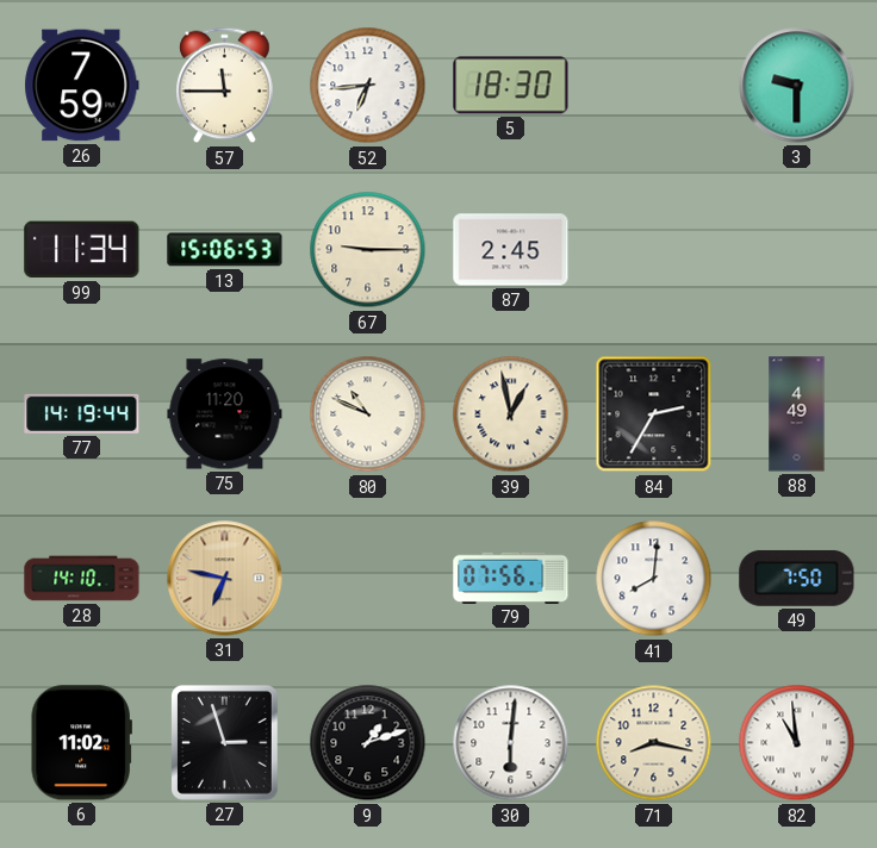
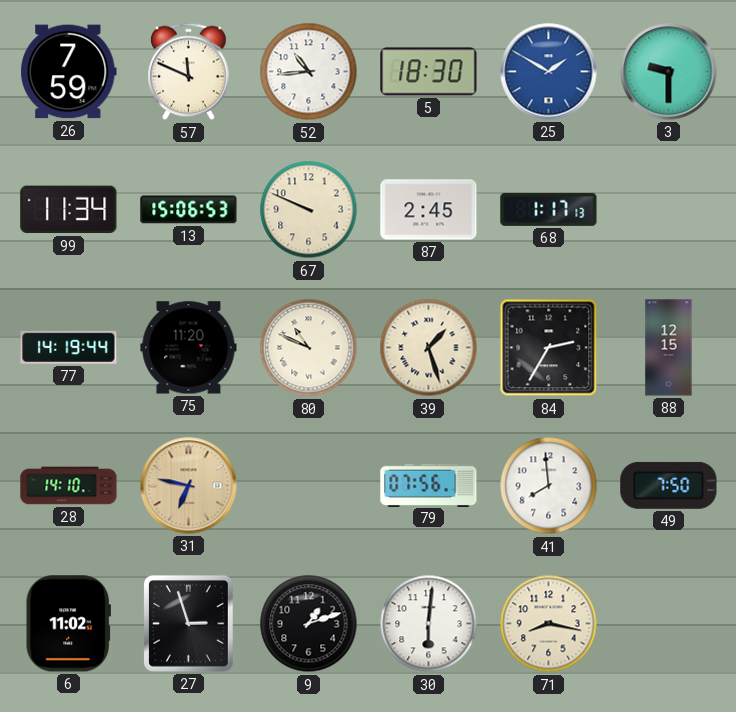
57: 11:45 -> 11:49
52: 6:44 -> 10:44
25: none -> 1:50
67: 9:15 -> 9:49
68: none -> 1:17
39: 12:58 -> 1:27
88: 4:49 -> 12:15
41: 8:01 -> 7:59
82: 10:59 -> none
